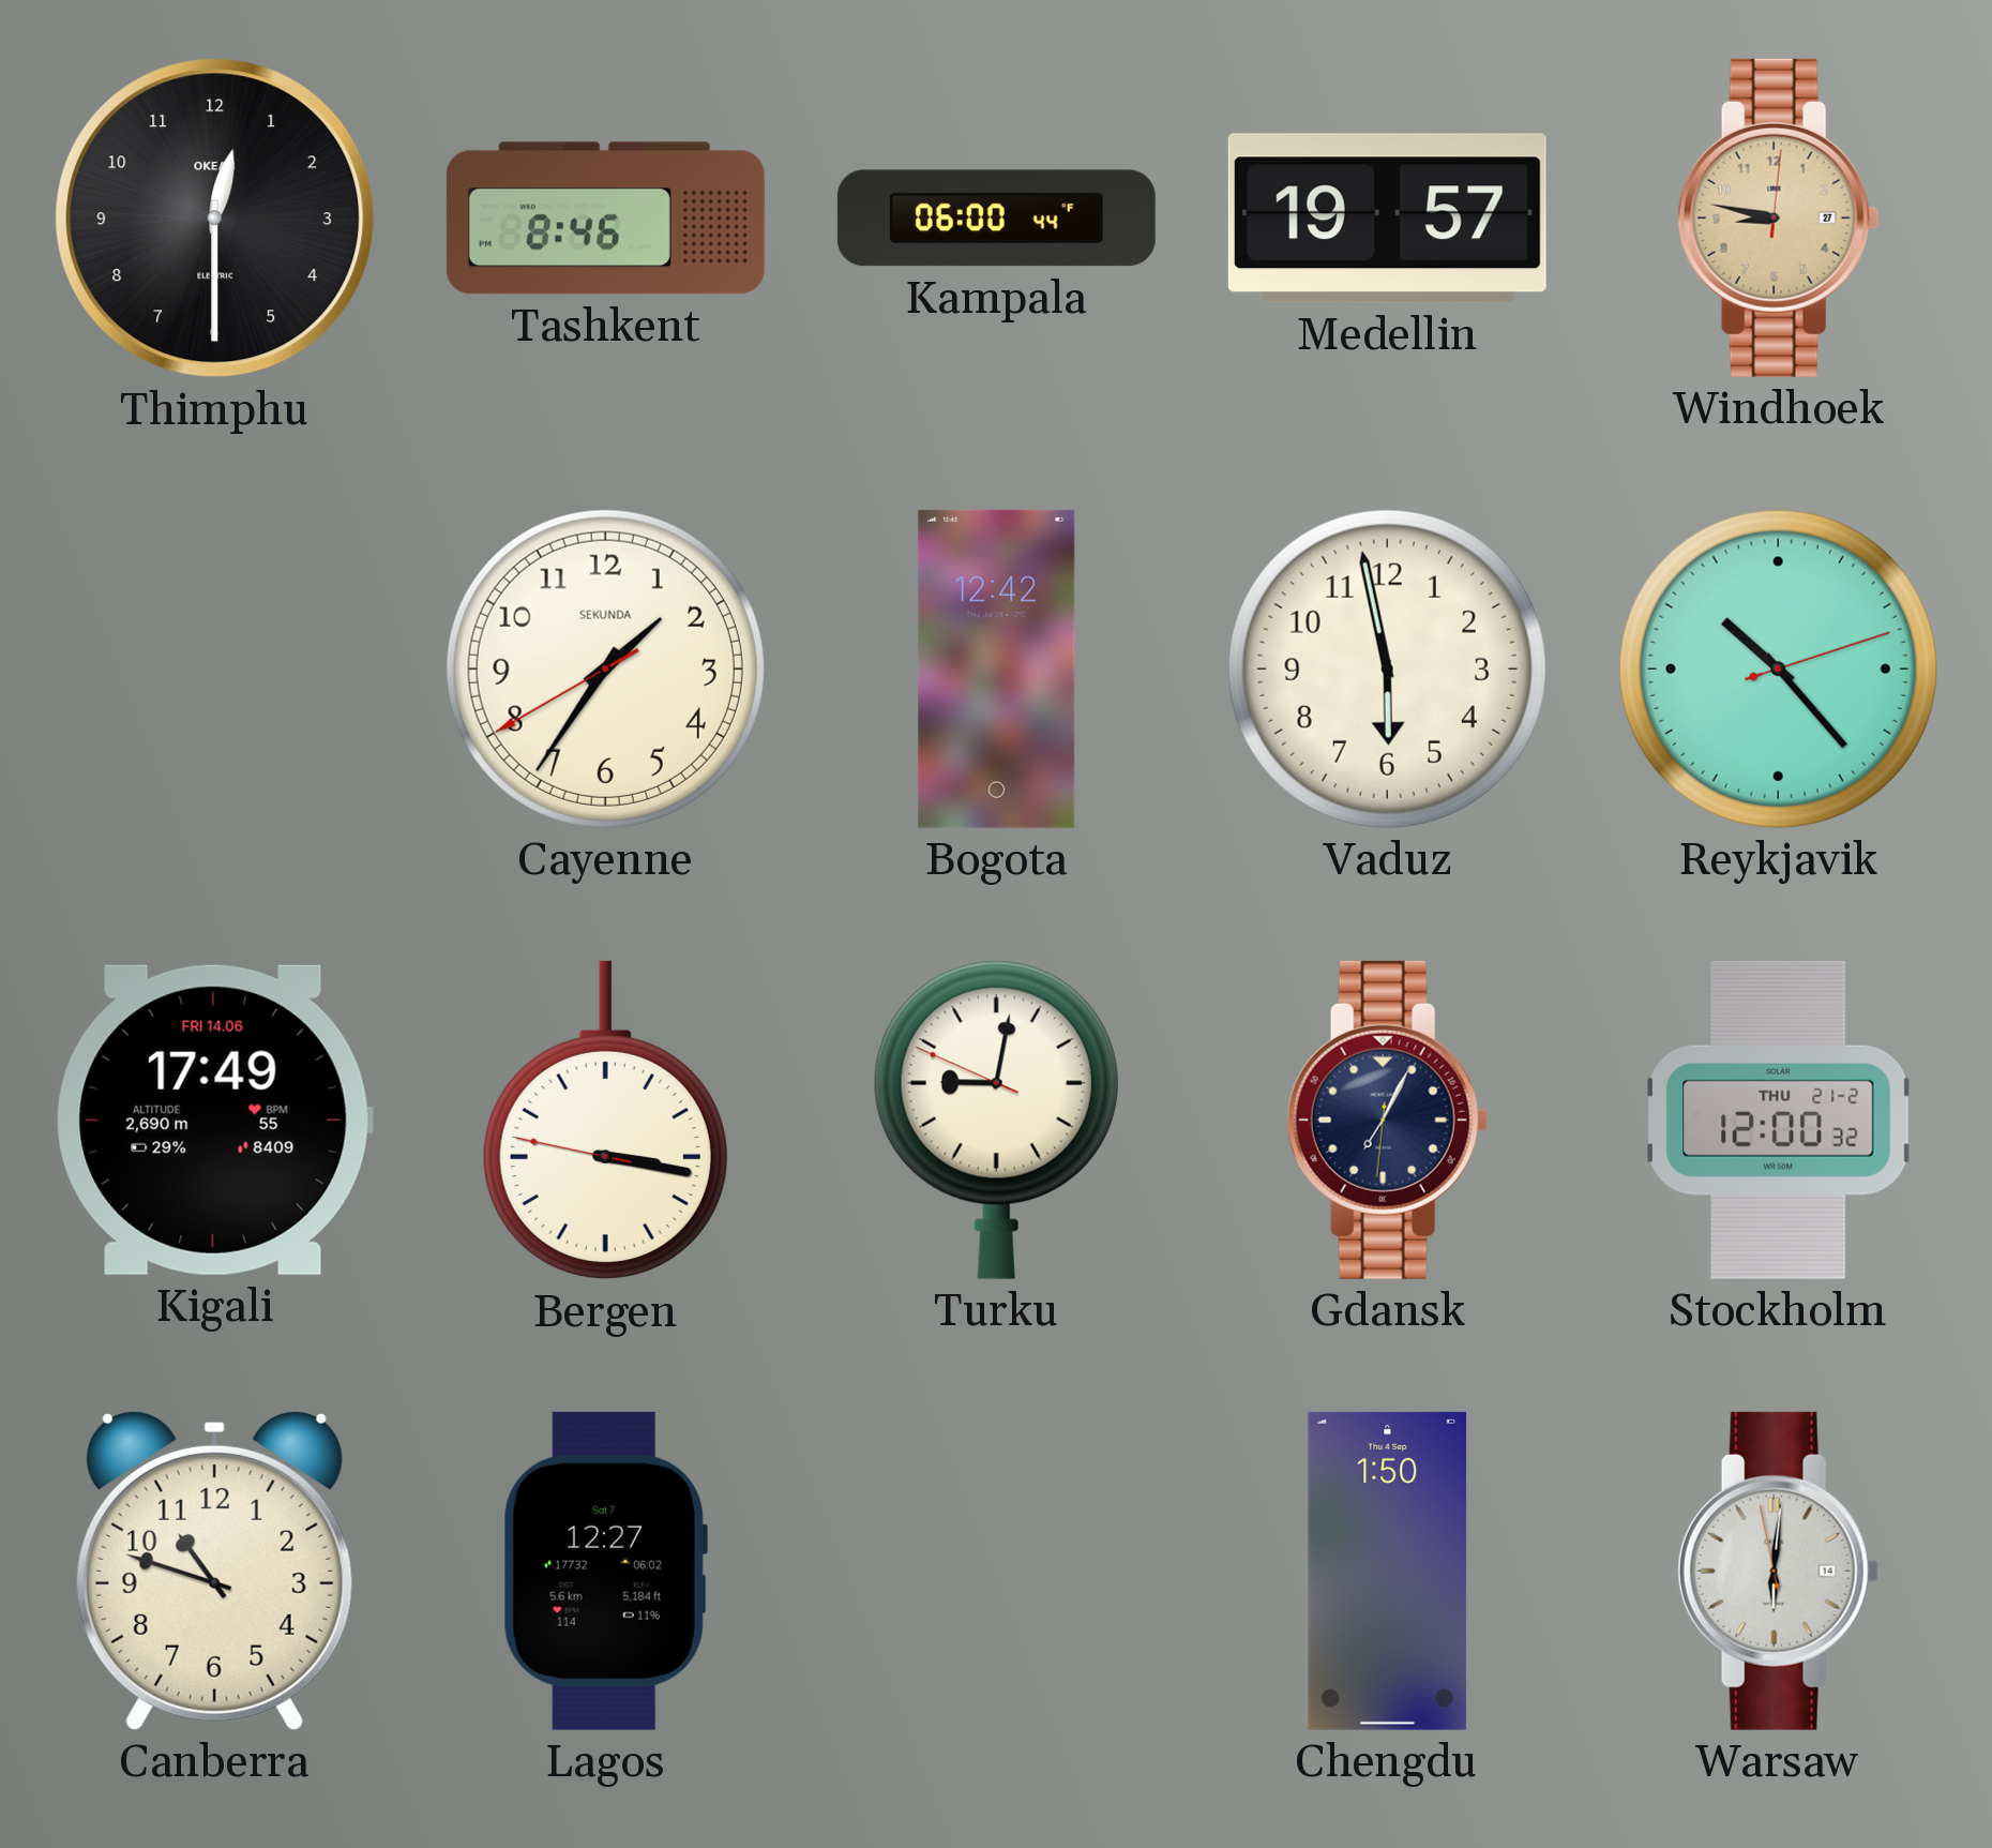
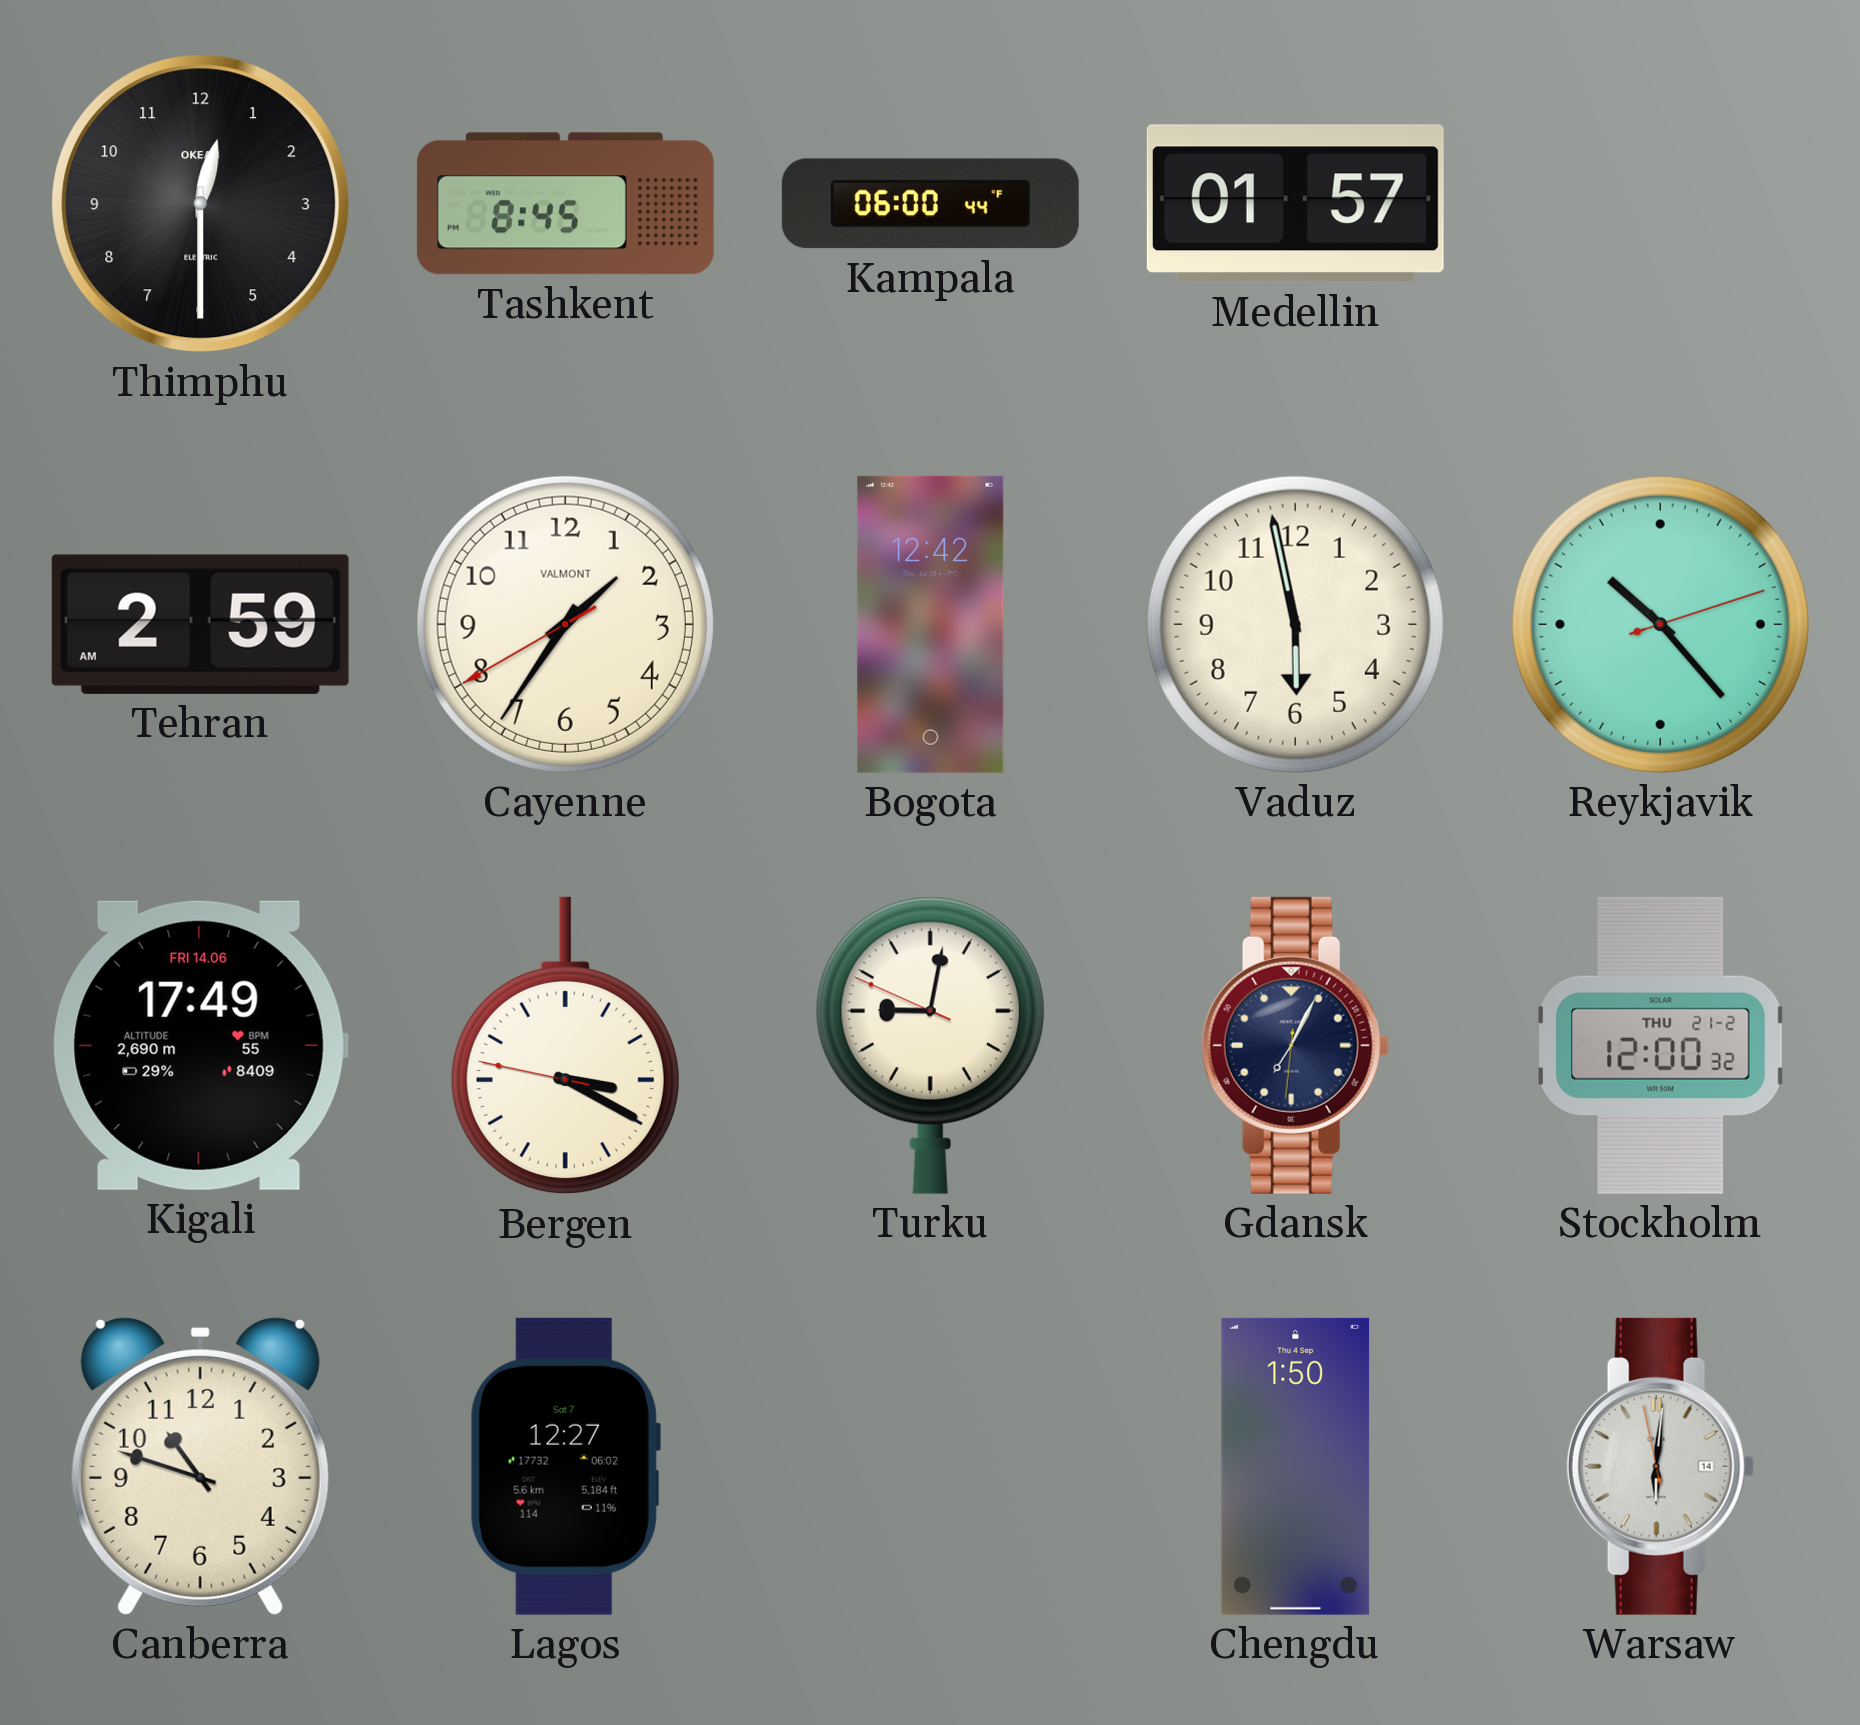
Tashkent: 8:46 -> 8:45
Medellin: 19:57 -> 01:57
Windhoek: 8:47 -> none
Tehran: none -> 2:59
Cayenne brand: SEKUNDA -> VALMONT
Bergen: 3:16 -> 3:19
